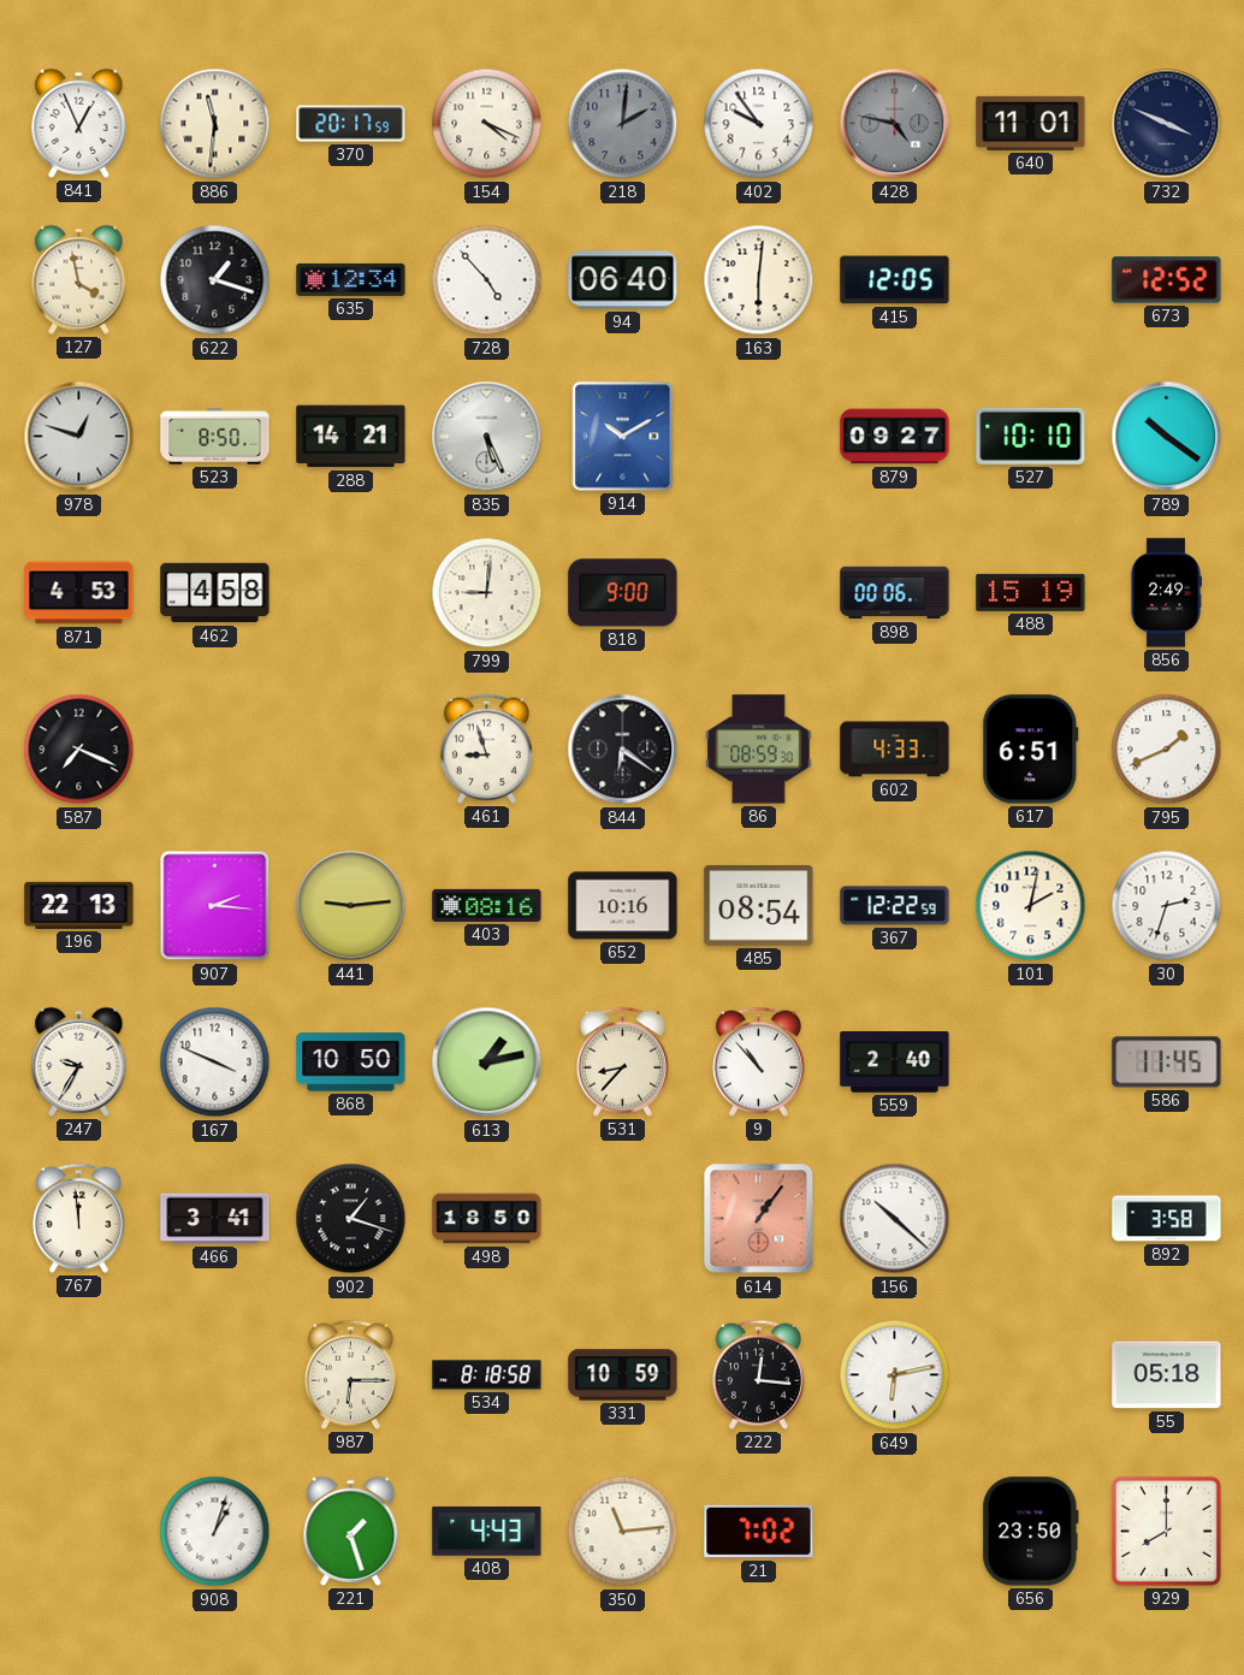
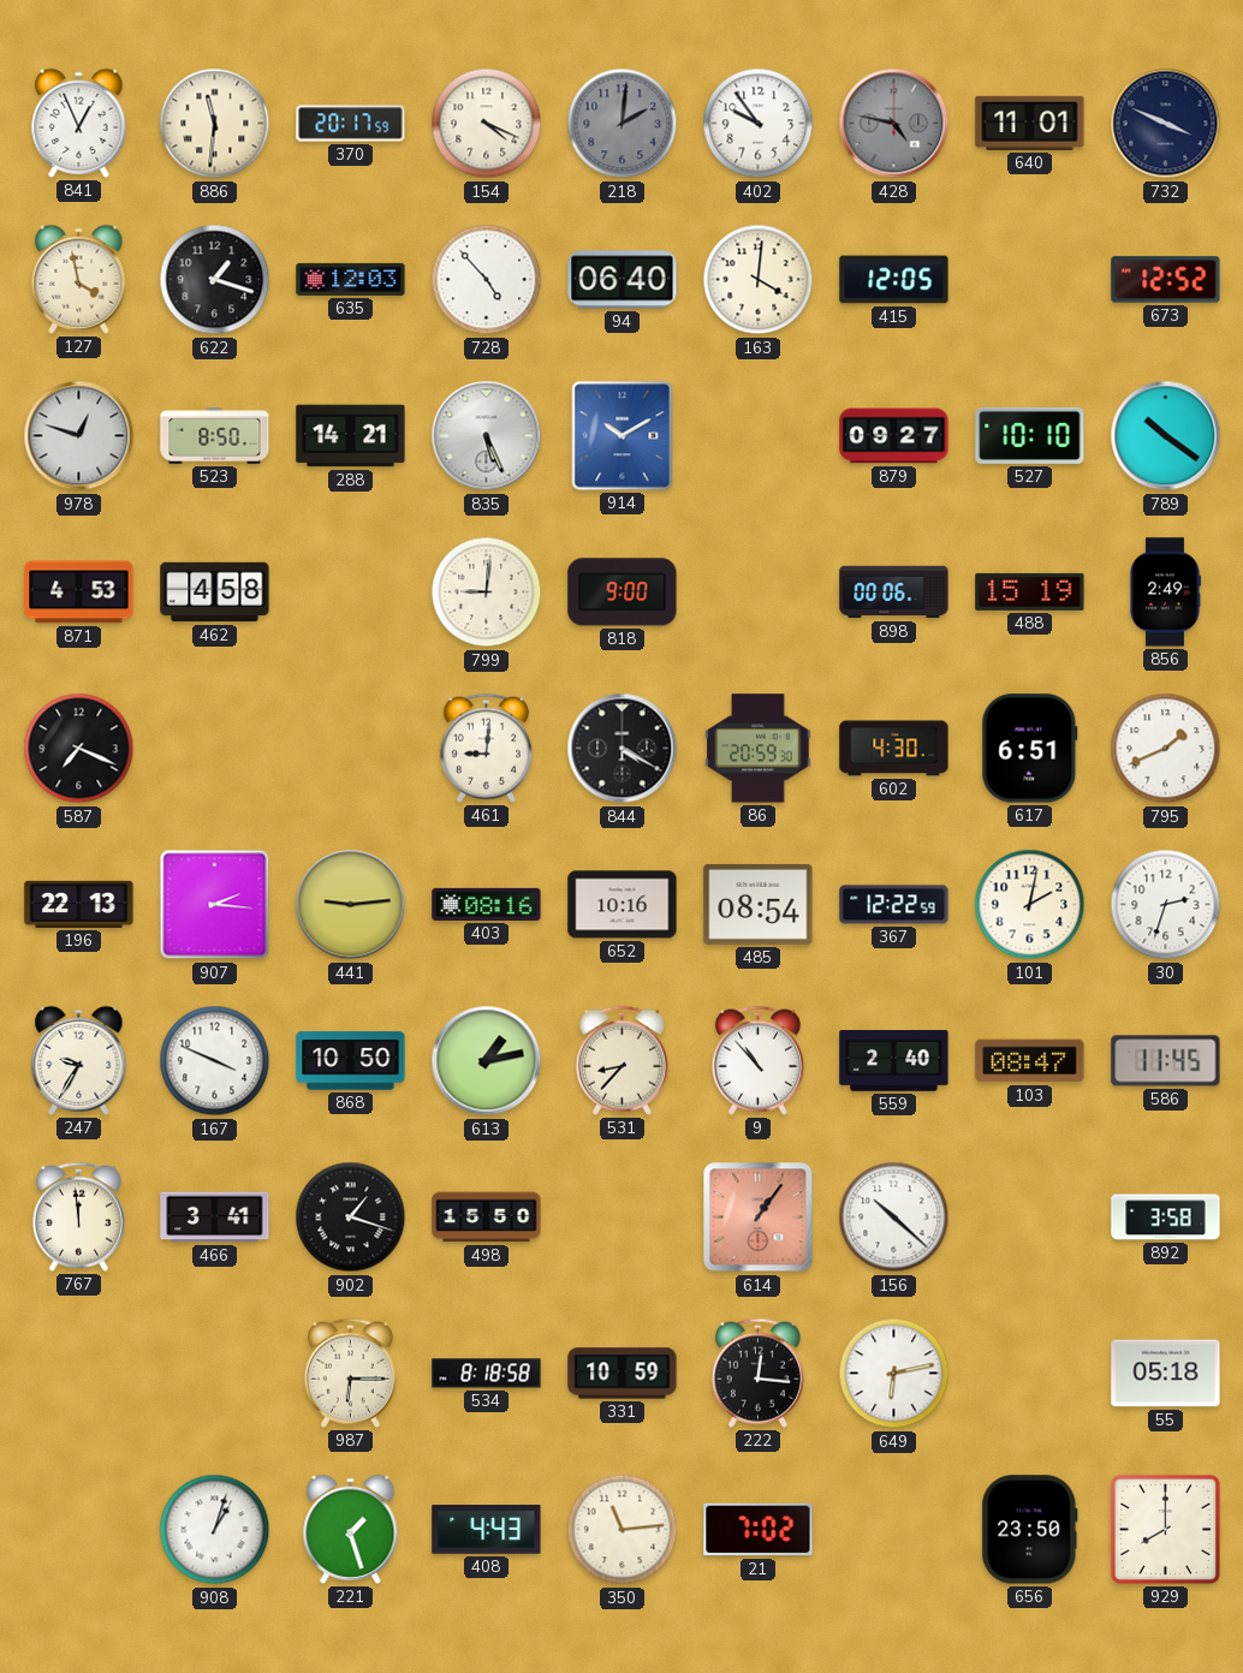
635: 12:34 -> 12:03
163: 6:01 -> 4:01
461: 8:57 -> 9:01
844: 6:21 -> 4:20
86: 08:59 -> 20:59
602: 4:33 -> 4:30
103: none -> 08:47
498: 18:50 -> 15:50
